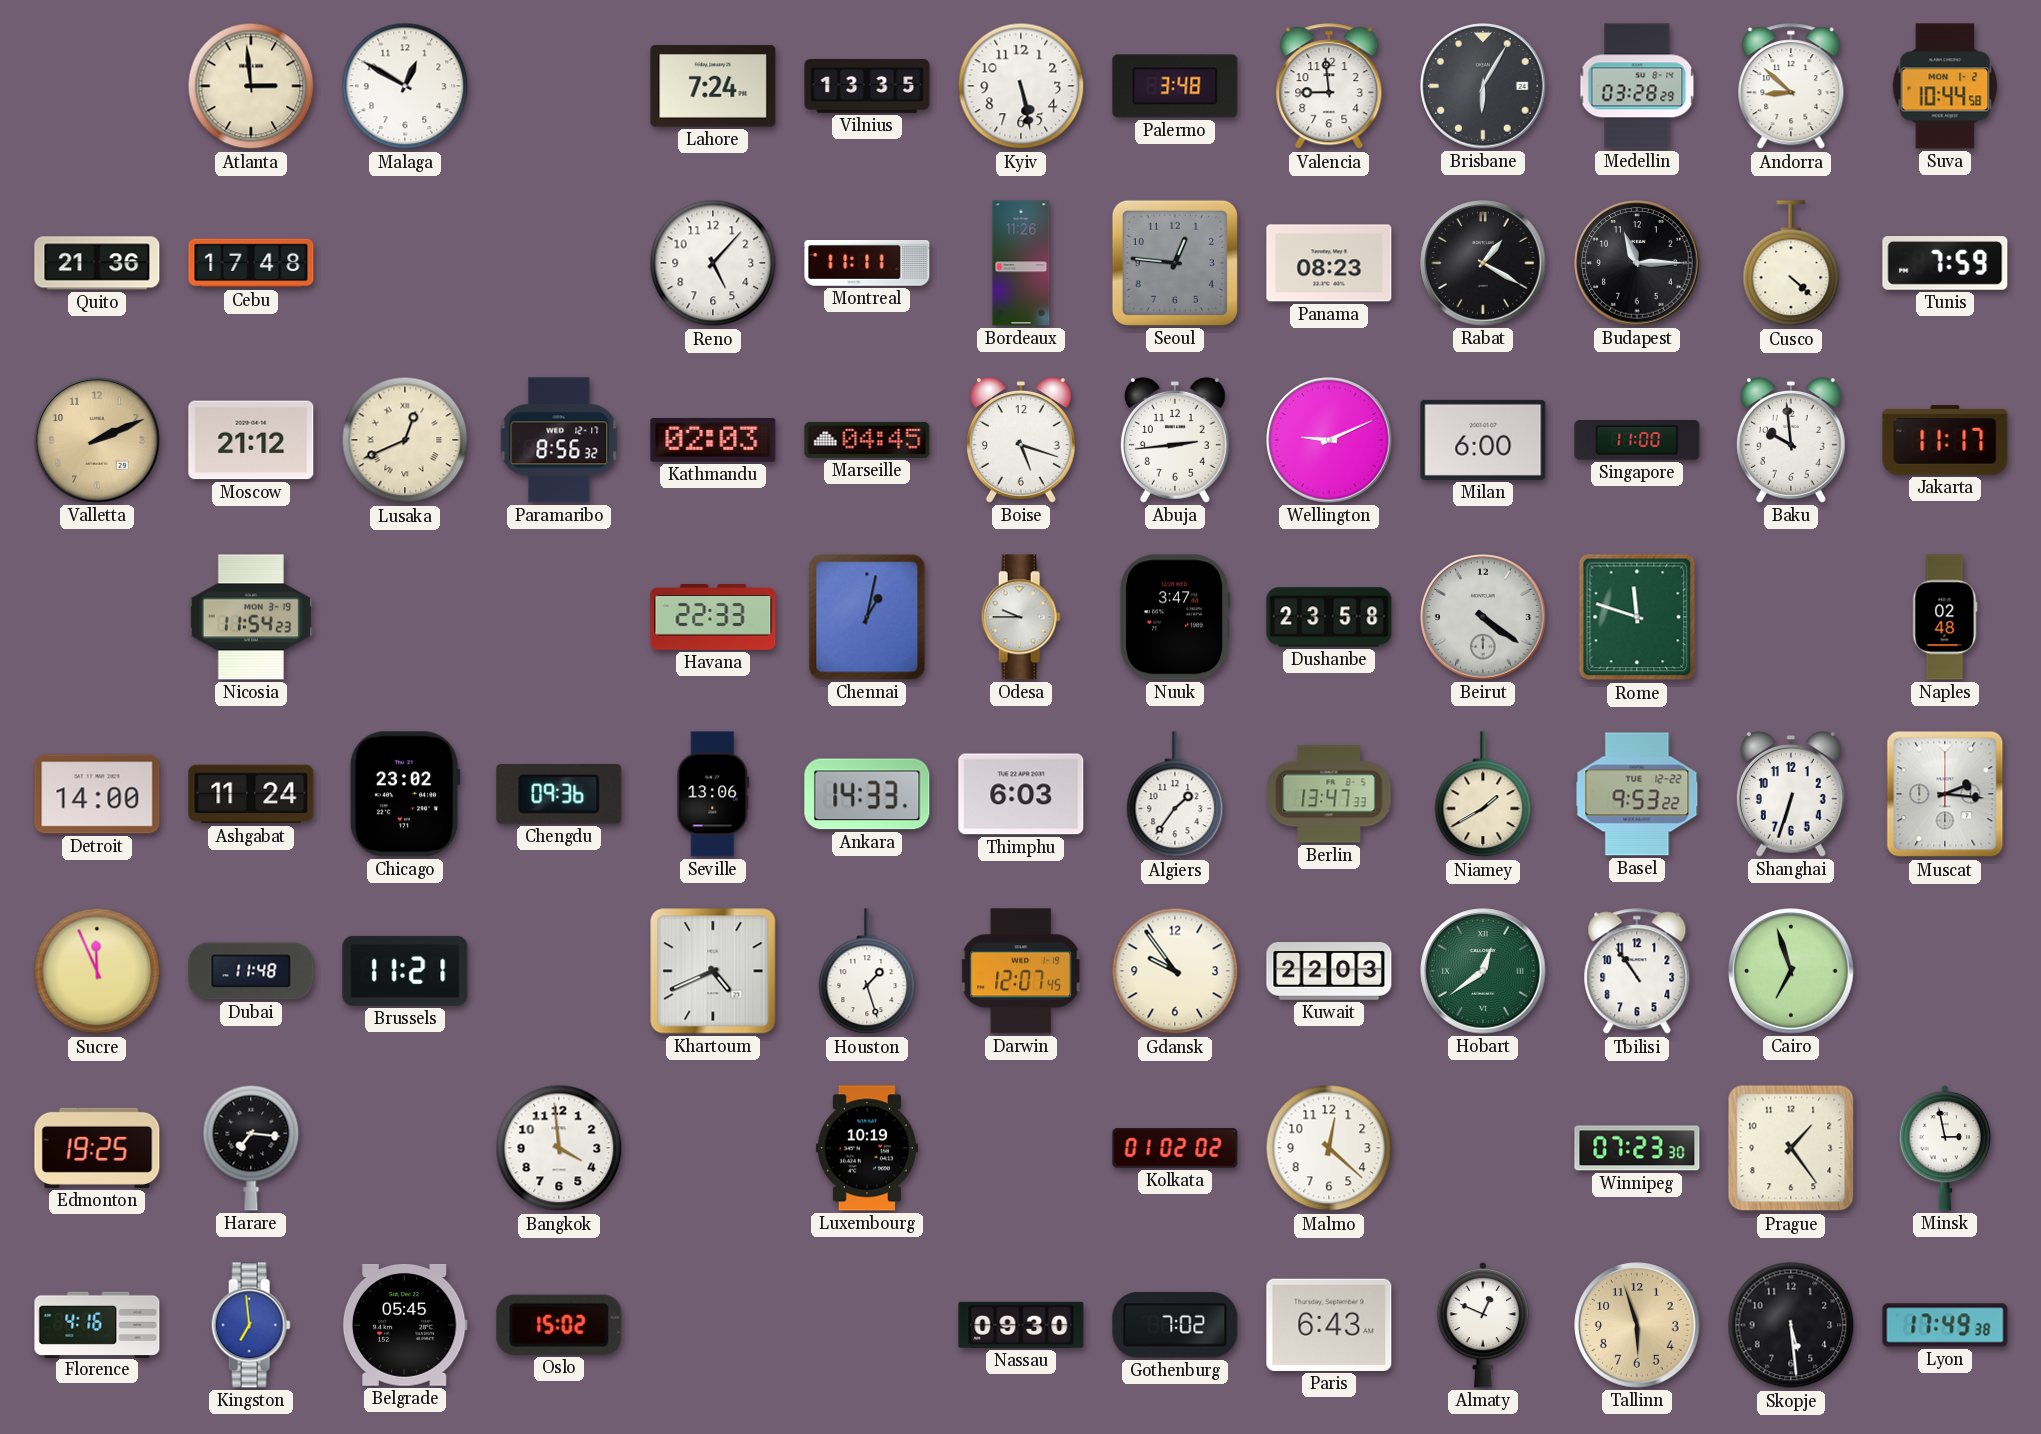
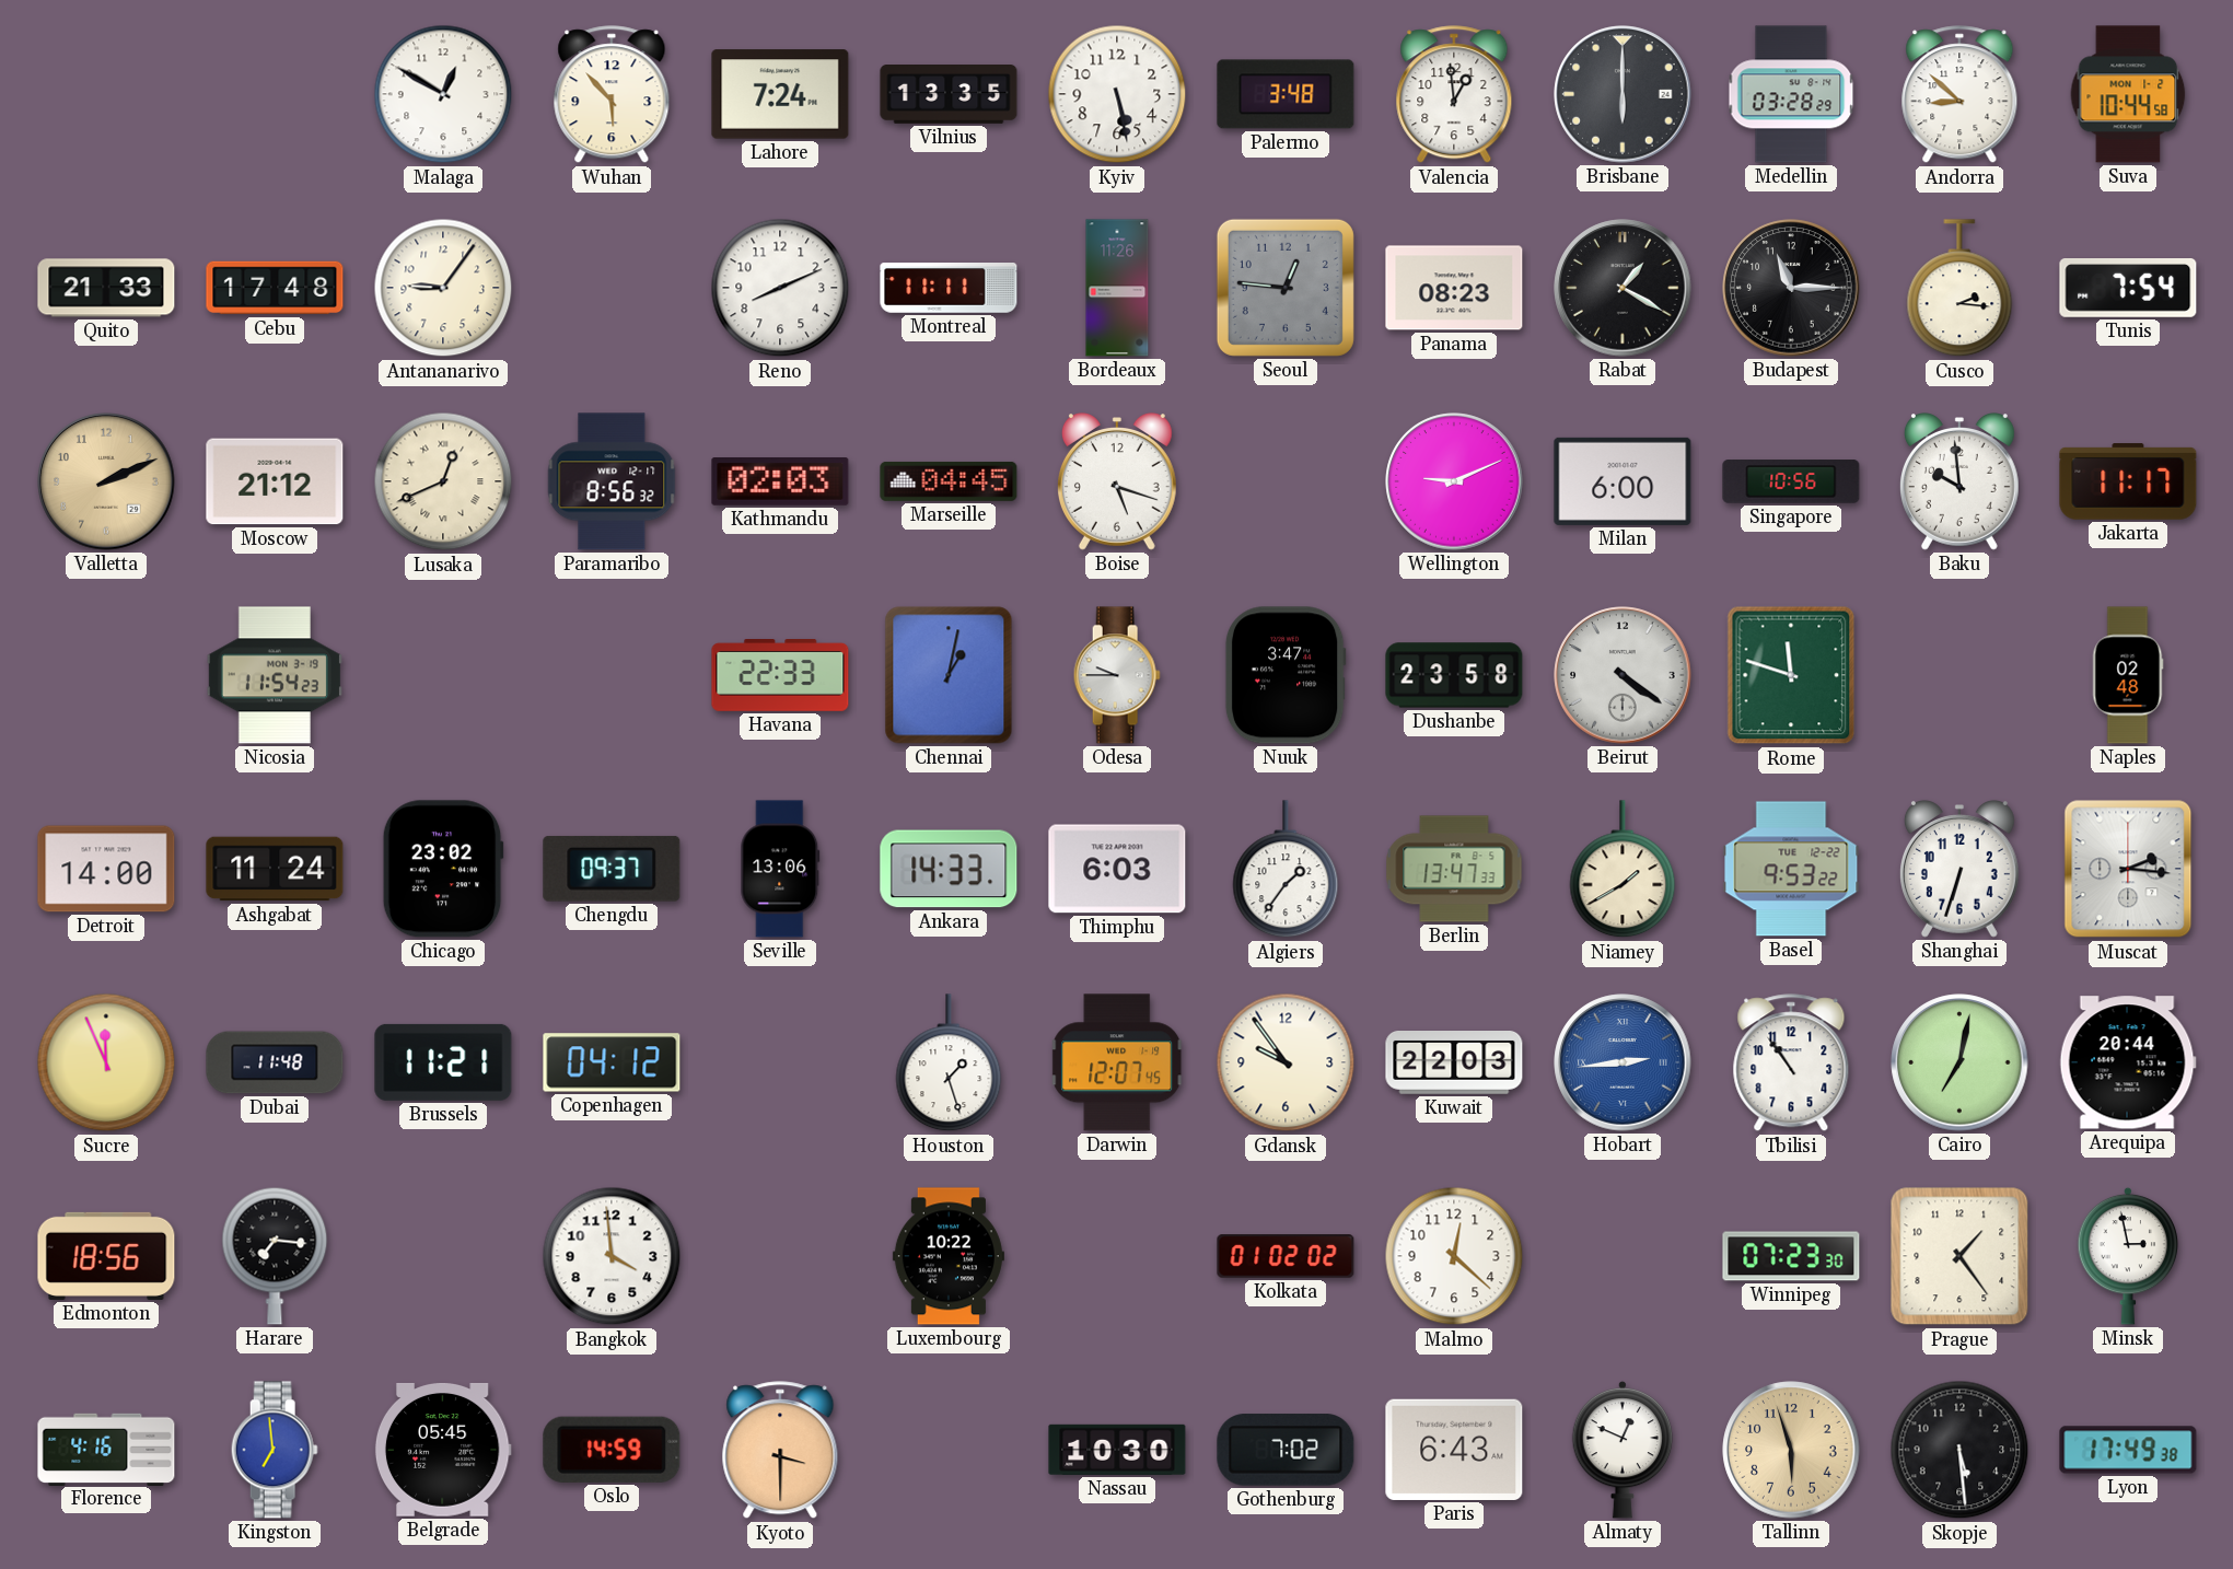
Atlanta: 2:59 -> none
Wuhan: none -> 5:53
Valencia: 8:59 -> 12:59
Brisbane: 6:05 -> 6:00
Quito: 21:36 -> 21:33
Antananarivo: none -> 9:06
Reno: 5:07 -> 8:11
Cusco: 4:22 -> 2:16
Tunis: 7:59 -> 7:54
Abuja: 2:44 -> none
Singapore: 11:00 -> 10:56
Chengdu: 09:36 -> 09:37
Copenhagen: none -> 04:12
Khartoum: 4:41 -> none
Hobart: 12:39 -> 2:44
Hobart dial: green -> blue
Cairo: 6:57 -> 7:02
Arequipa: none -> 20:44
Edmonton: 19:25 -> 18:56
Luxembourg: 10:19 -> 10:22
Oslo: 15:02 -> 14:59
Kyoto: none -> 3:30
Nassau: 09:30 -> 10:30
